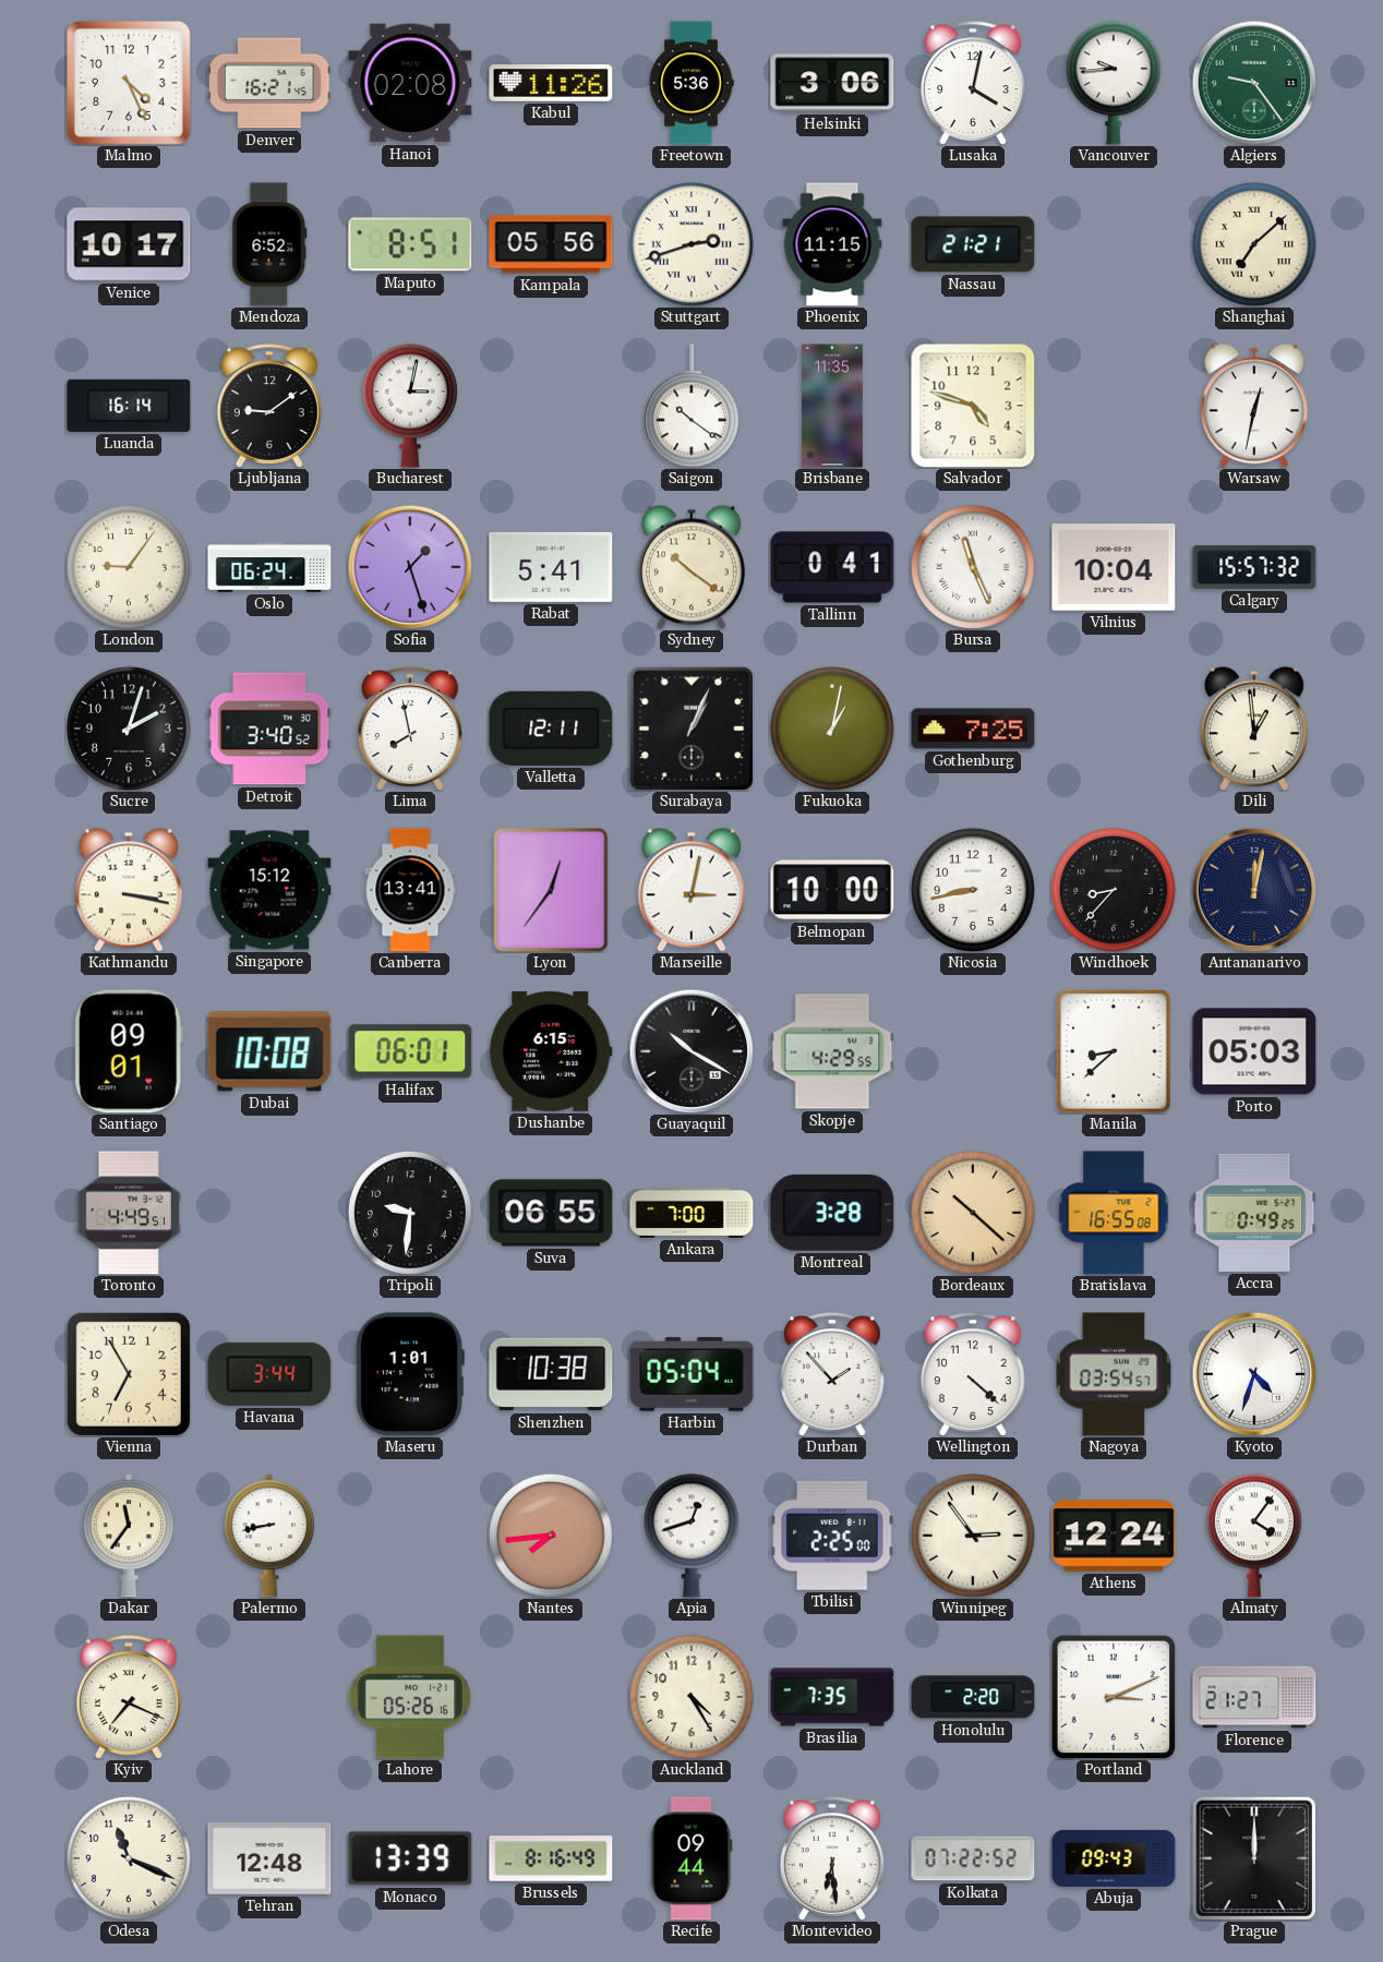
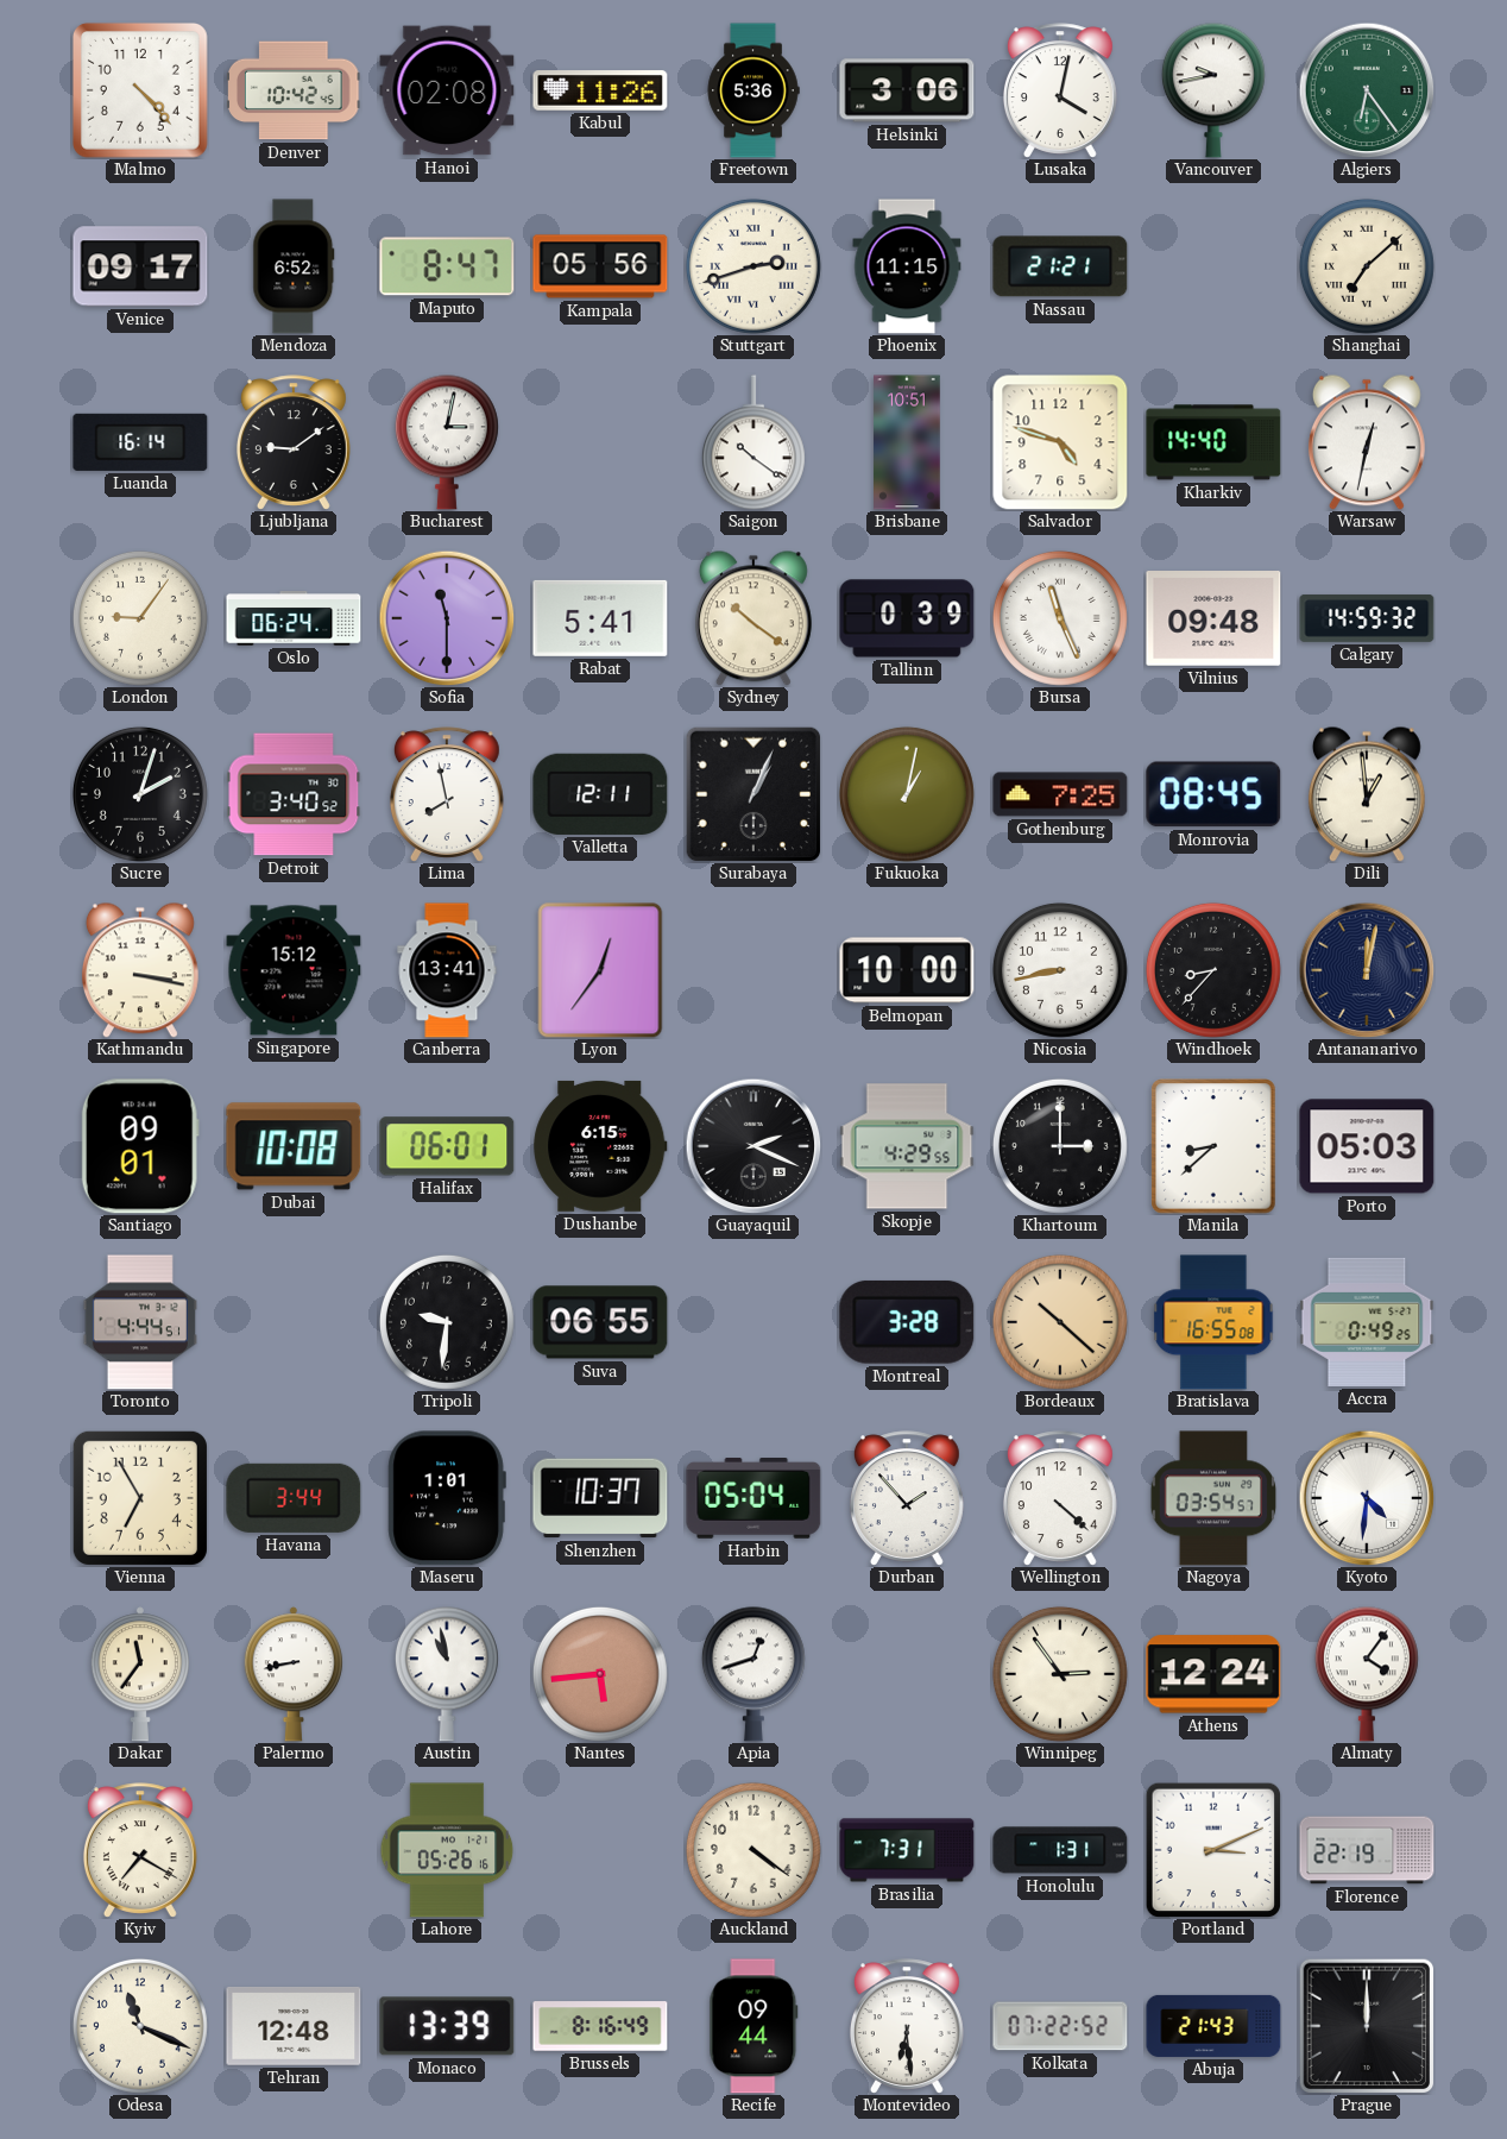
Malmo: 4:26 -> 4:23
Denver: 16:21 -> 10:42
Vancouver: 9:44 -> 9:43
Algiers: 9:24 -> 6:24
Venice: 10:17 -> 09:17
Maputo: 8:51 -> 8:47
Brisbane: 11:35 -> 10:51
Kharkiv: none -> 14:40
Sofia: 1:27 -> 11:30
Tallinn: 0:41 -> 0:39
Vilnius: 10:04 -> 09:48
Calgary: 15:57 -> 14:59
Monrovia: none -> 08:45
Marseille: 3:02 -> none
Guayaquil: 10:20 -> 2:19
Khartoum: none -> 3:00
Toronto: 4:49 -> 4:44
Ankara: 7:00 -> none
Shenzhen: 10:38 -> 10:37
Kyoto: 4:33 -> 4:31
Austin: none -> 10:58
Nantes: 7:44 -> 5:44
Tbilisi: 2:25 -> none
Kyiv: 7:19 -> 7:20
Auckland: 4:25 -> 4:21
Brasilia: 7:35 -> 7:31
Honolulu: 2:20 -> 1:31
Florence: 21:27 -> 22:19
Abuja: 09:43 -> 21:43
